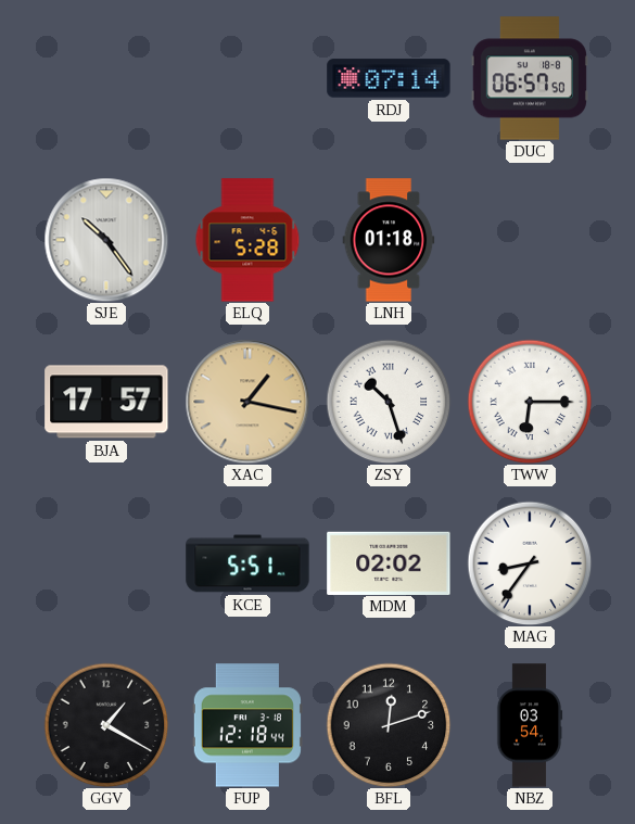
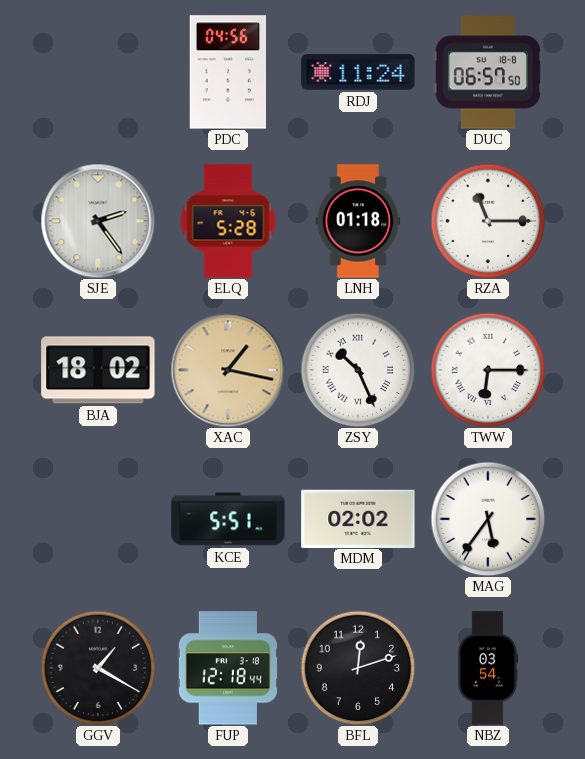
PDC: none -> 04:56
RDJ: 07:14 -> 11:24
SJE: 10:24 -> 2:24
RZA: none -> 11:15
BJA: 17:57 -> 18:02
ZSY: 10:27 -> 10:26
MAG: 8:36 -> 5:36
